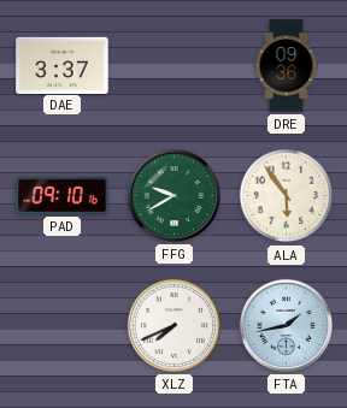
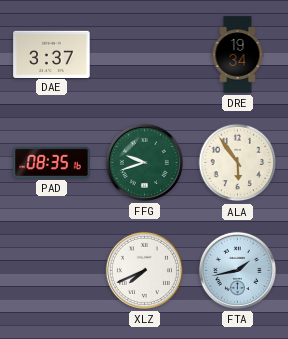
DRE: 09:36 -> 19:34
PAD: 09:10 -> 08:35
FFG: 9:40 -> 9:42
